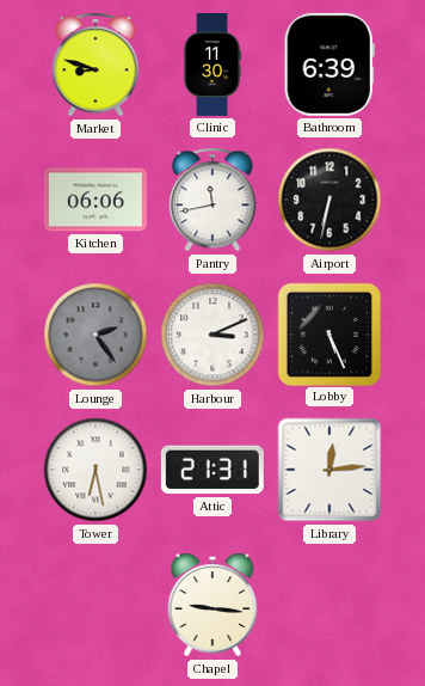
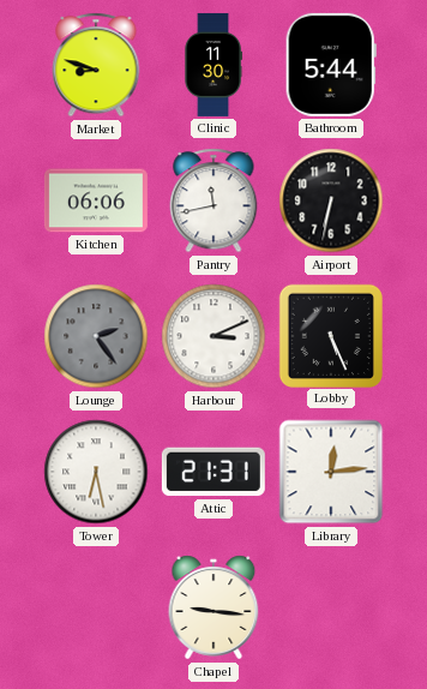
Bathroom: 6:39 -> 5:44
